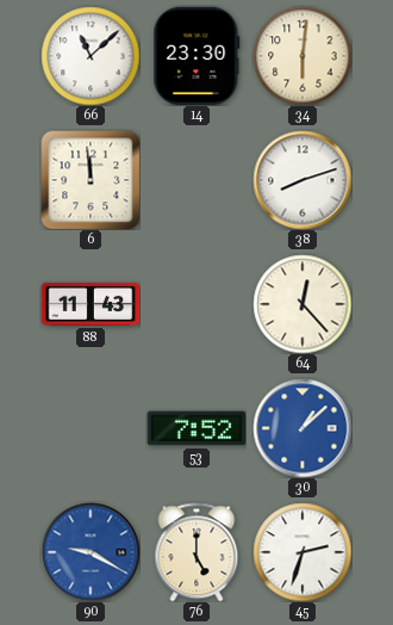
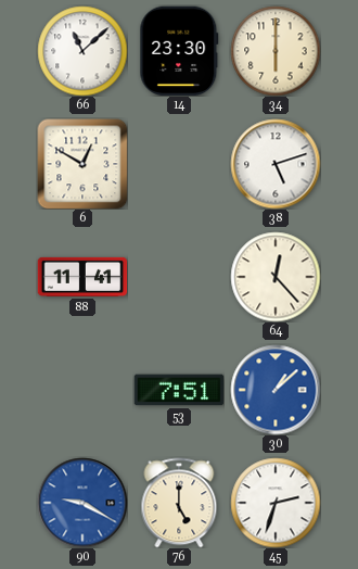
34: 6:01 -> 6:00
6: 11:59 -> 12:50
38: 8:12 -> 5:12
88: 11:43 -> 11:41
53: 7:52 -> 7:51
